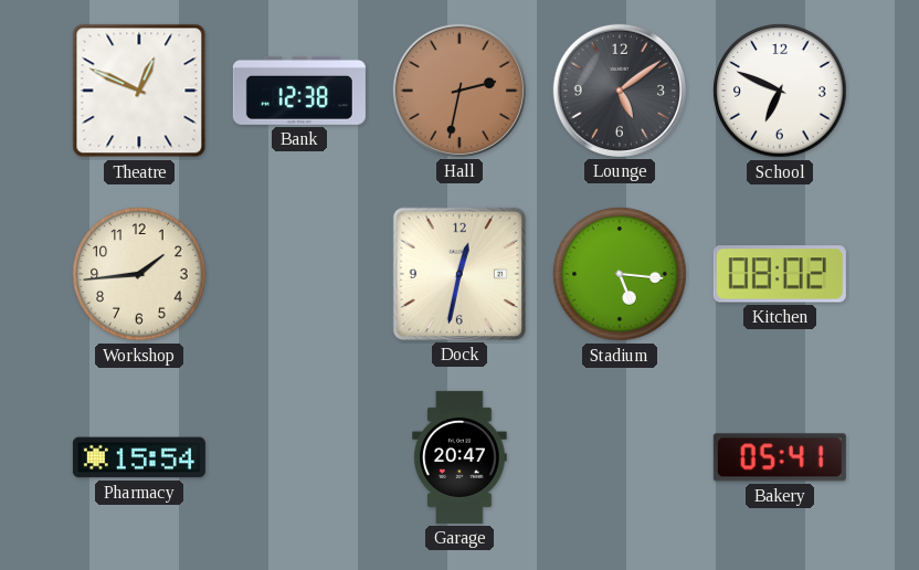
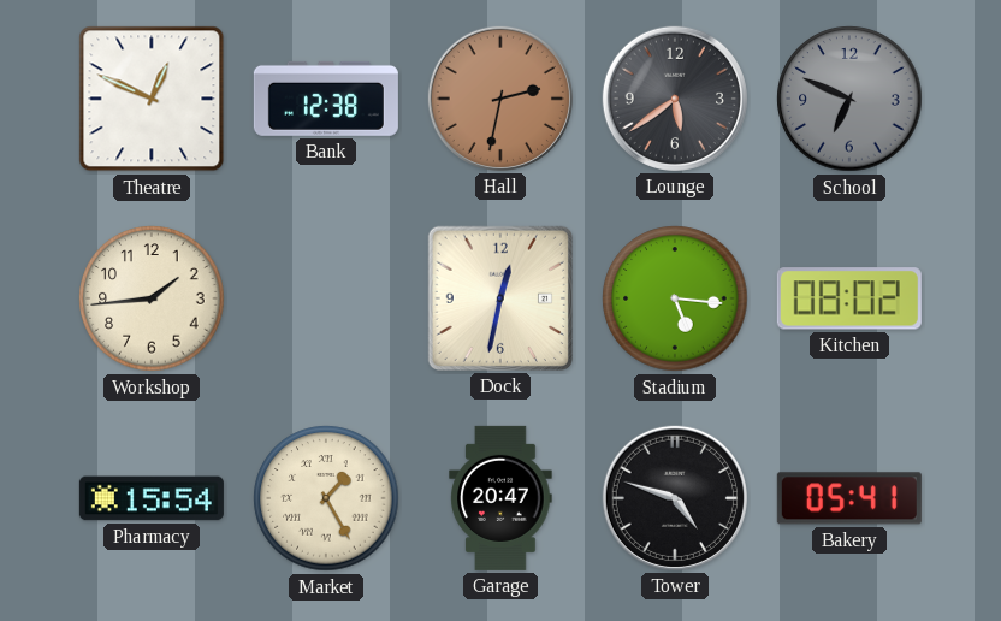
Lounge: 5:09 -> 5:39
School dial: white -> grey
Market: none -> 1:25
Tower: none -> 4:48
